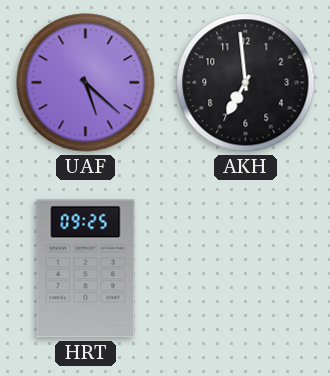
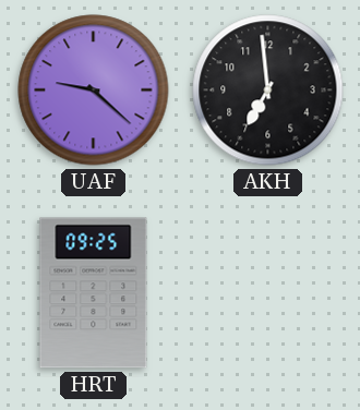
UAF: 5:22 -> 9:22
